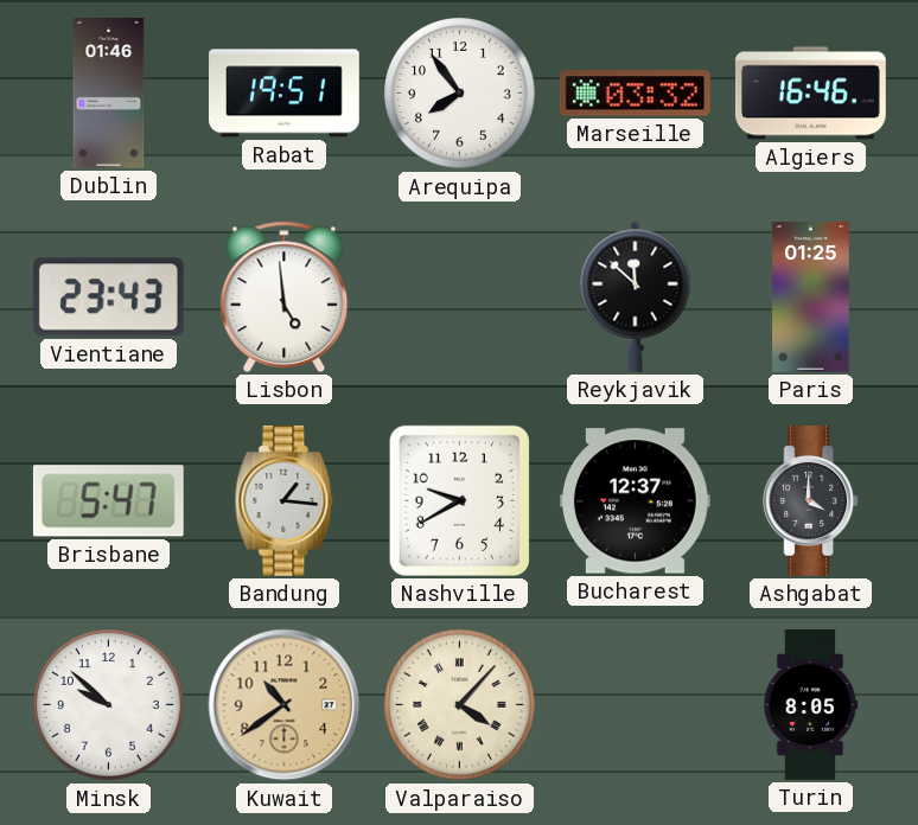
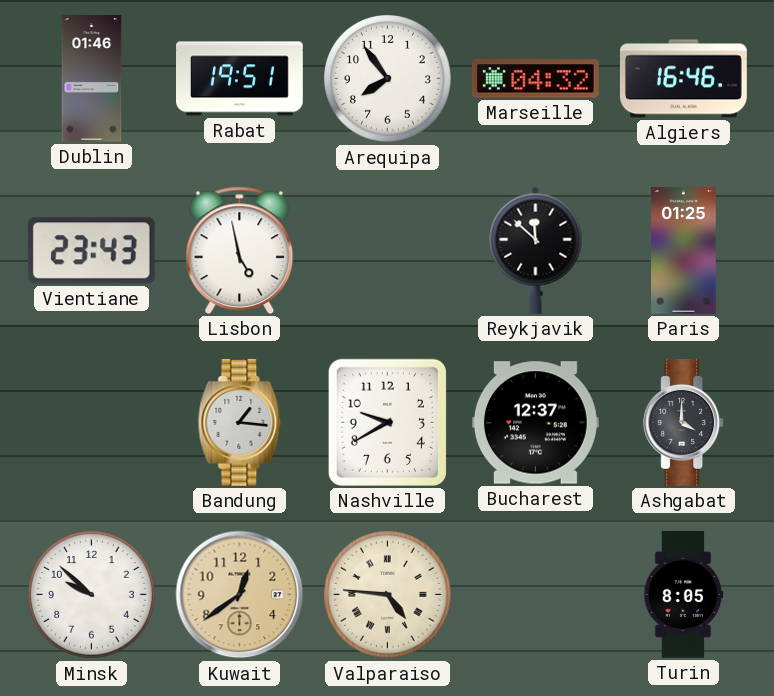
Marseille: 03:32 -> 04:32
Lisbon: 4:59 -> 4:58
Brisbane: 5:47 -> none
Kuwait: 10:39 -> 12:39
Valparaiso: 4:07 -> 4:46
